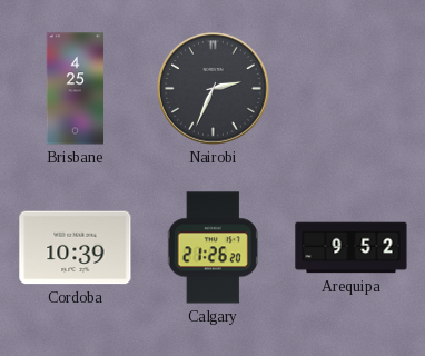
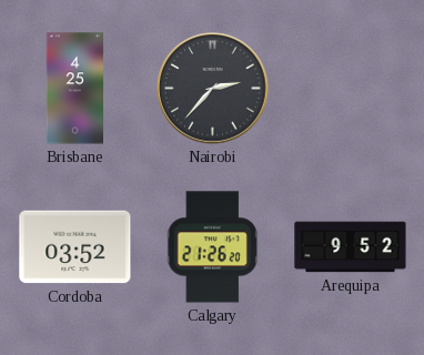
Nairobi: 2:34 -> 2:37
Cordoba: 10:39 -> 03:52
